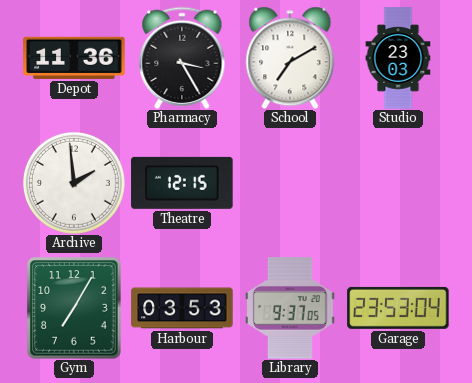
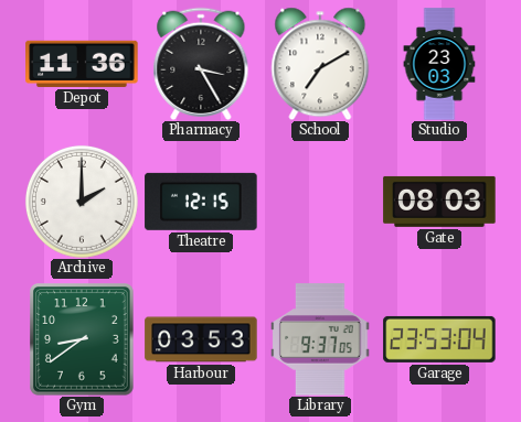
Archive: 1:59 -> 2:00
Gate: none -> 08:03
Gym: 7:05 -> 8:39
